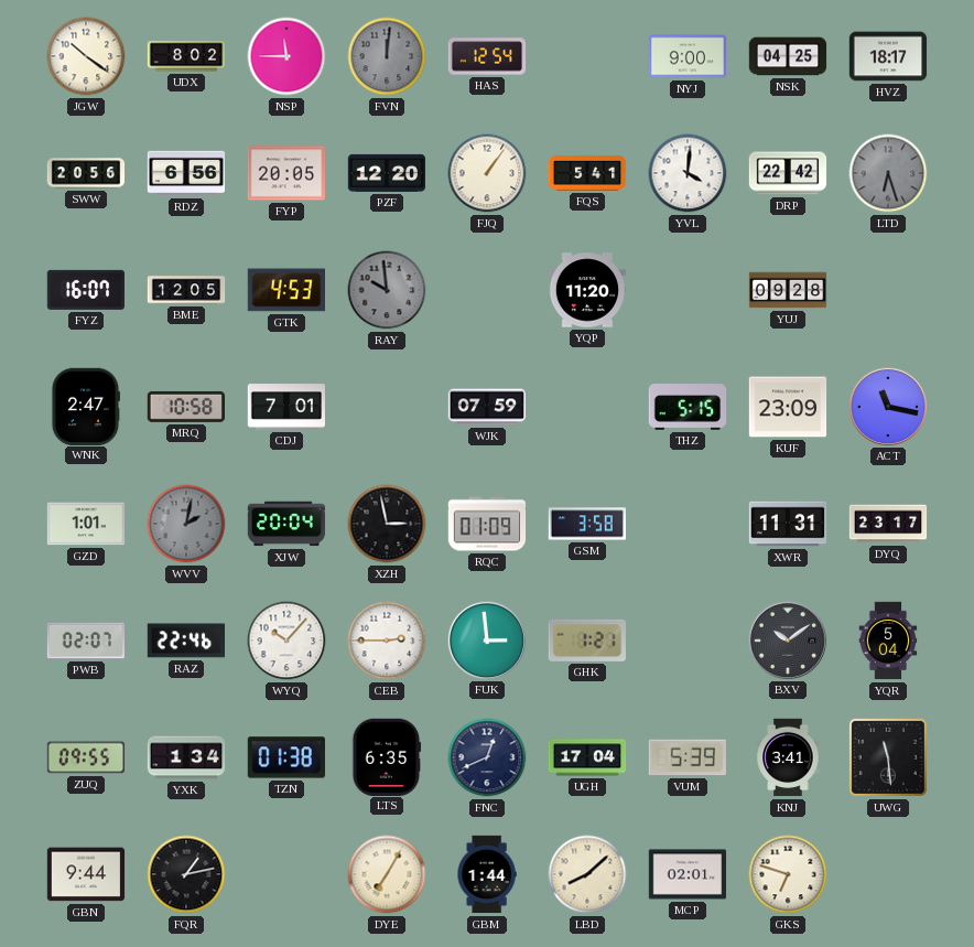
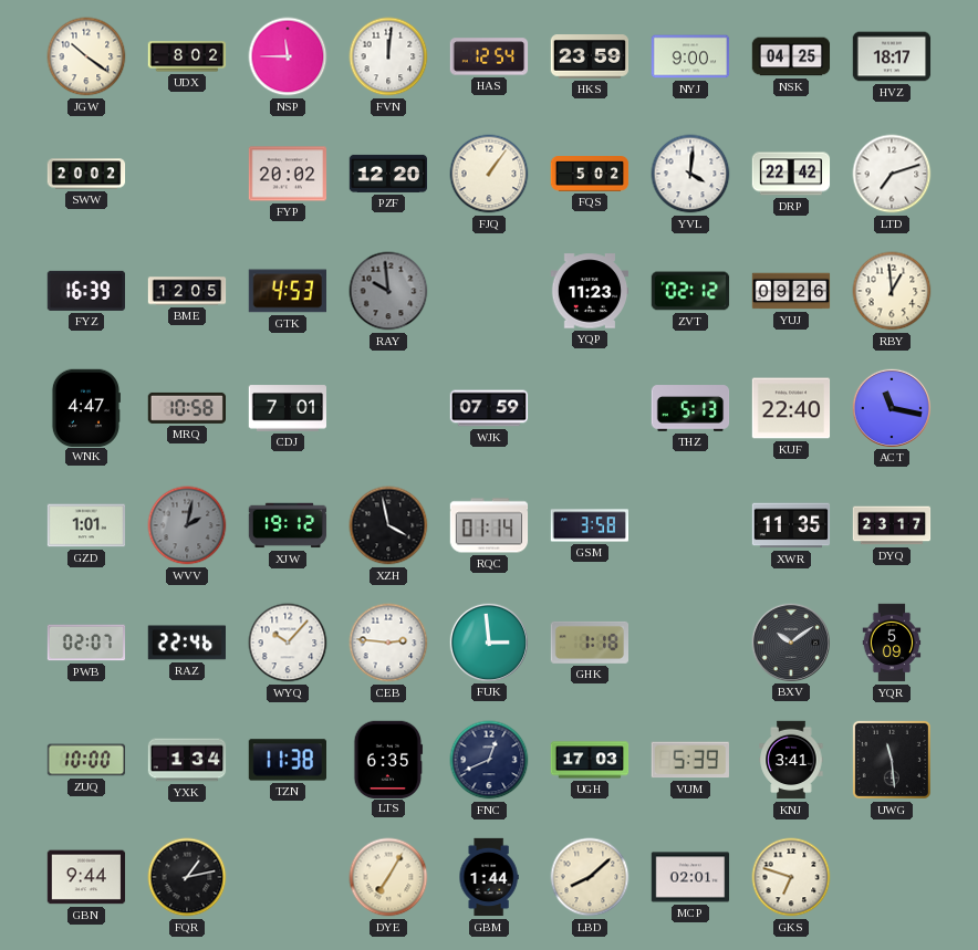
FVN dial: grey -> white
HKS: none -> 23:59
SWW: 20:56 -> 20:02
RDZ: 6:56 -> none
FYP: 20:05 -> 20:02
FQS: 5:41 -> 5:02
LTD: 6:27 -> 7:12
LTD dial: grey -> white
FYZ: 16:07 -> 16:39
YQP: 11:20 -> 11:23
ZVT: none -> 02:12
YUJ: 09:28 -> 09:26
RBY: none -> 12:59
WNK: 2:47 -> 4:47
THZ: 5:15 -> 5:13
KUF: 23:09 -> 22:40
XJW: 20:04 -> 19:12
XZH: 2:58 -> 3:58
RQC: 01:09 -> 01:14
XWR: 11:31 -> 11:35
CEB: 2:45 -> 2:46
GHK: 1:21 -> 1:18
YQR: 5:04 -> 5:09
ZUQ: 09:55 -> 10:00
TZN: 01:38 -> 11:38
UGH: 17:04 -> 17:03
